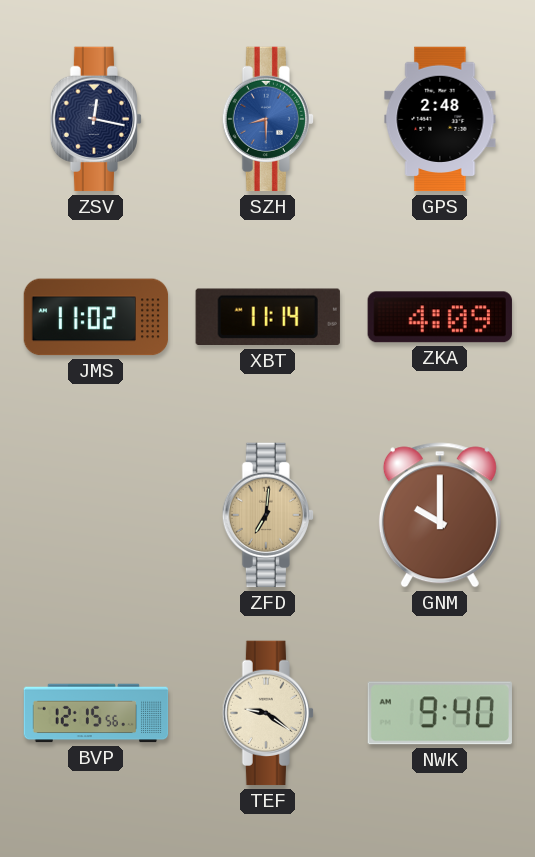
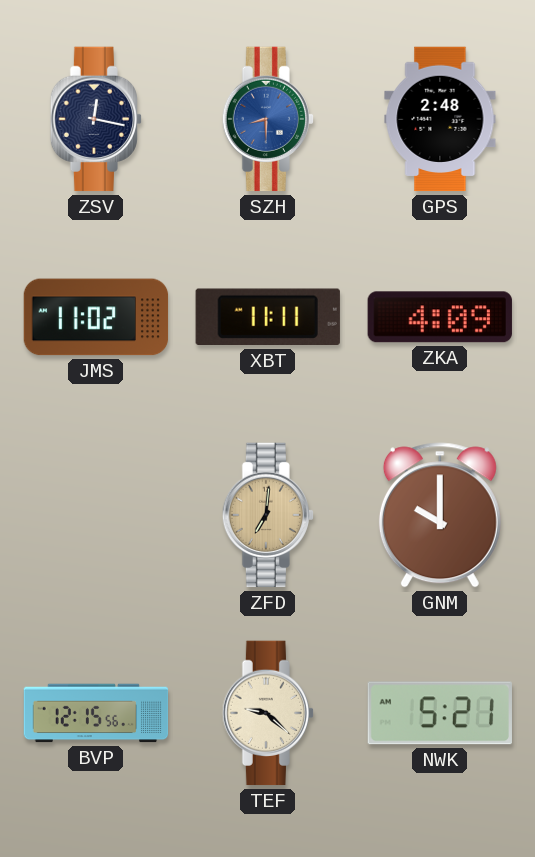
XBT: 11:14 -> 11:11
TEF: 9:21 -> 9:22
NWK: 9:40 -> 5:21
